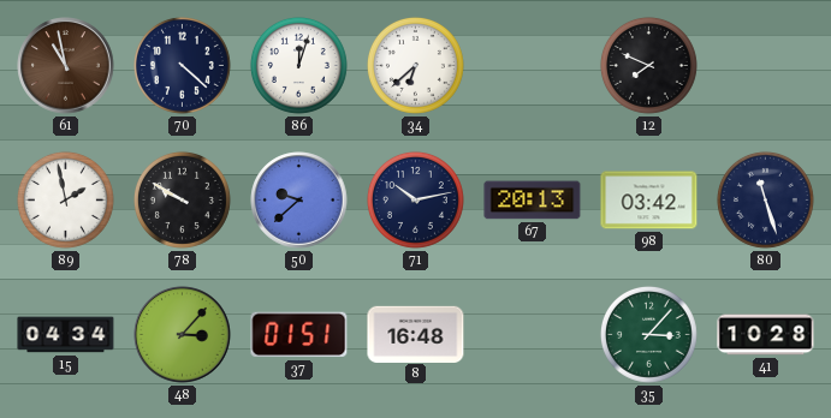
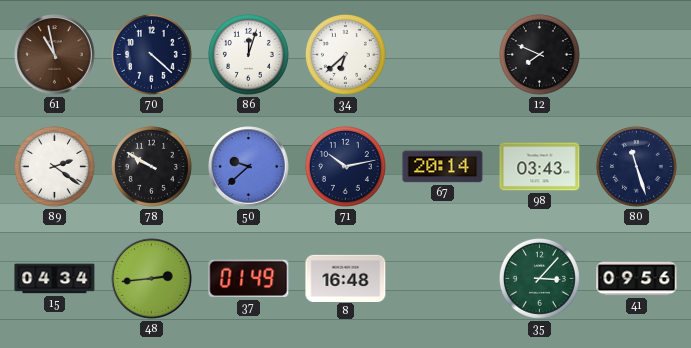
89: 1:58 -> 2:21
67: 20:13 -> 20:14
98: 03:42 -> 03:43
48: 3:07 -> 2:44
37: 01:51 -> 01:49
41: 10:28 -> 09:56
